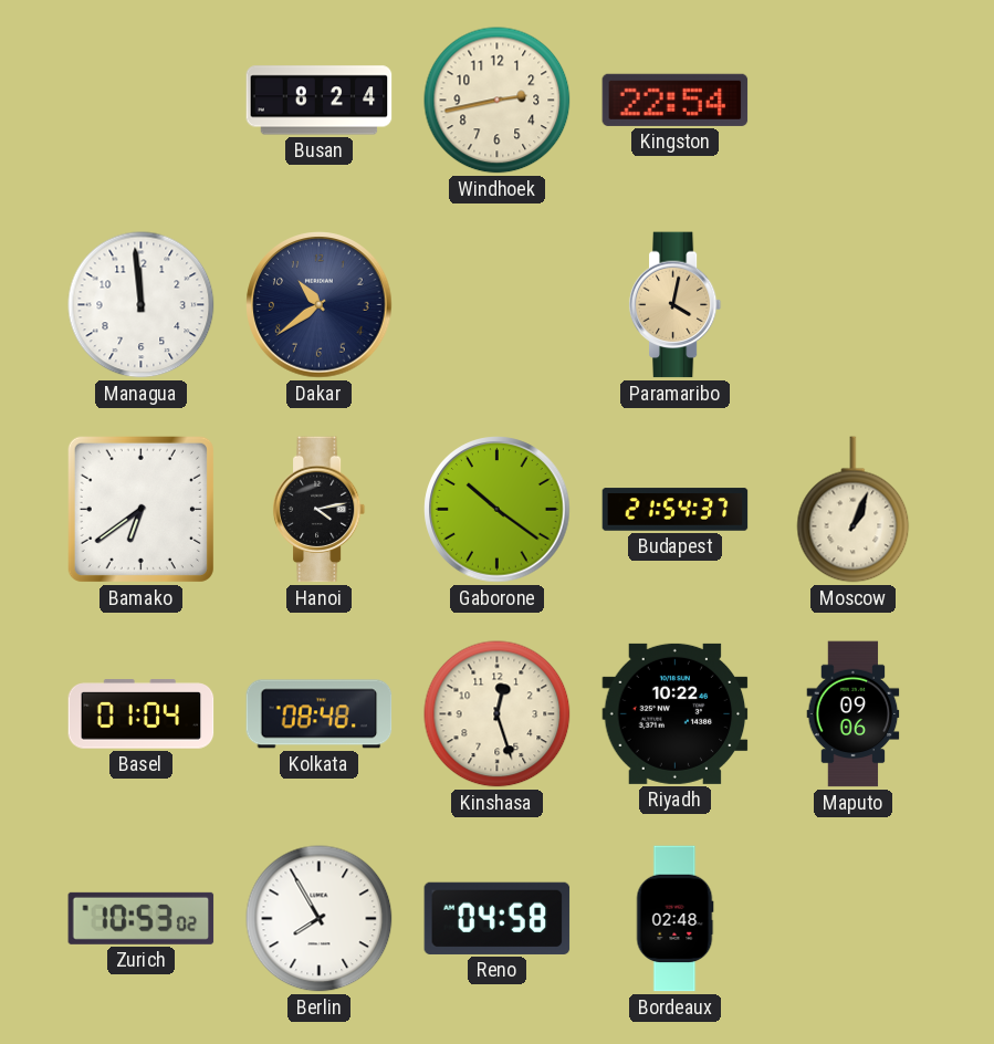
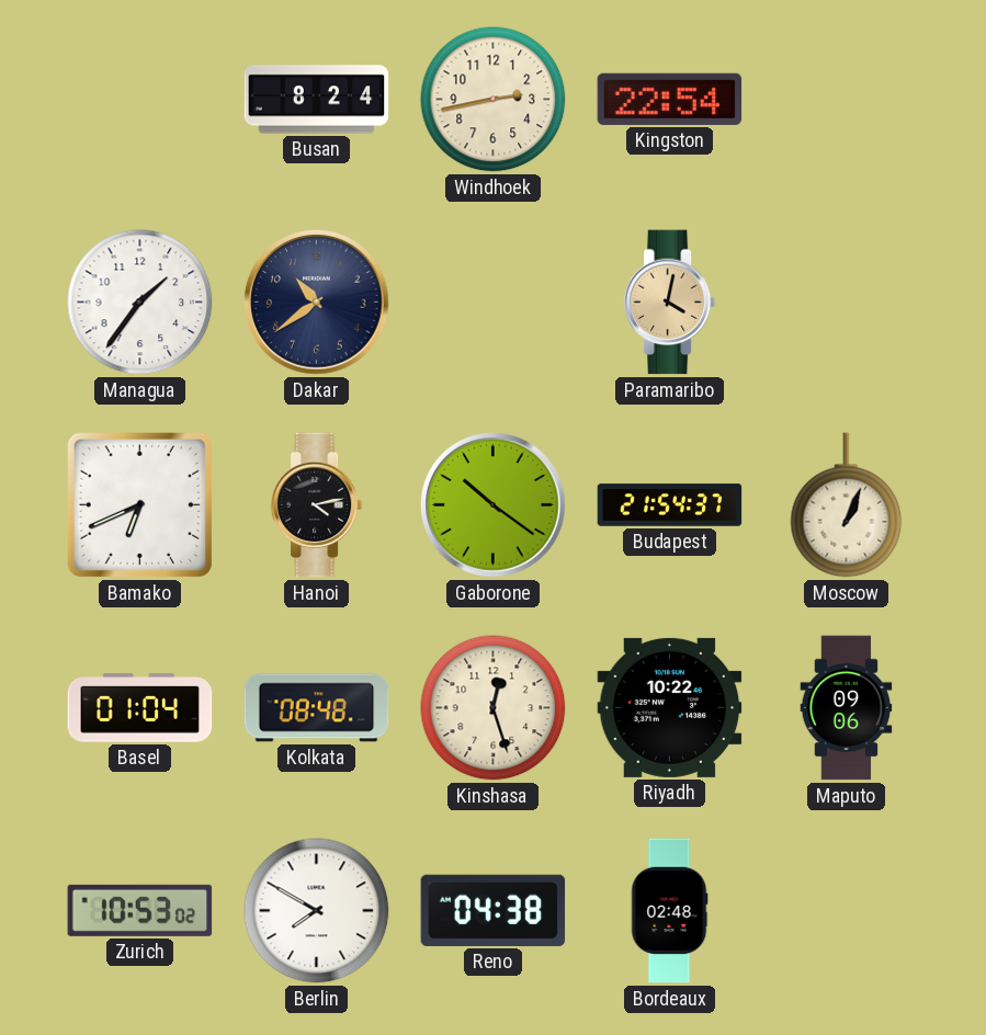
Managua: 11:59 -> 1:36
Bamako: 6:39 -> 6:41
Berlin: 7:55 -> 7:50
Reno: 04:58 -> 04:38
